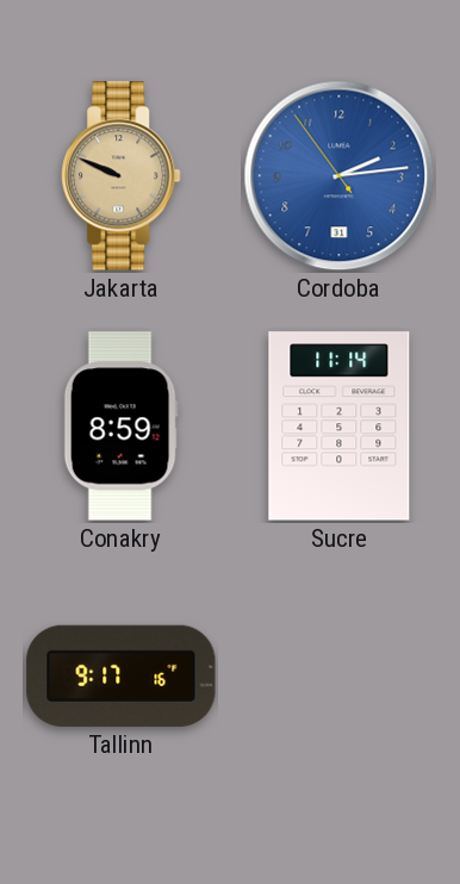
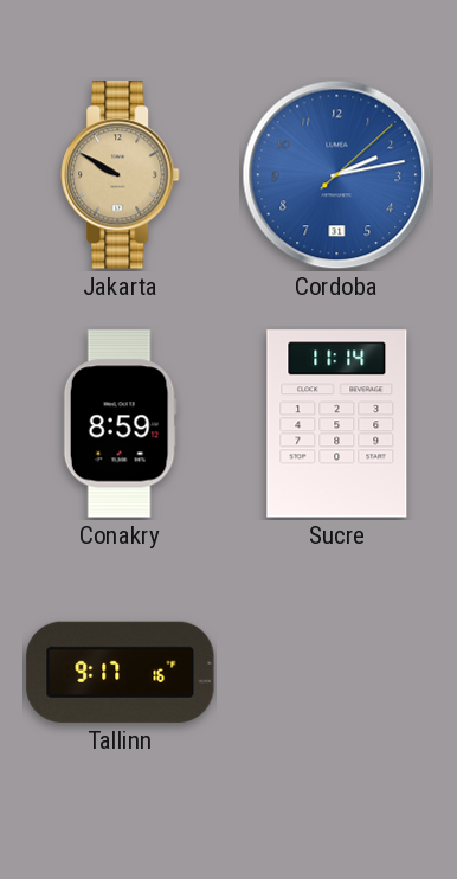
Jakarta: 9:49 -> 9:50
Cordoba: 2:13:54 -> 2:13:08
